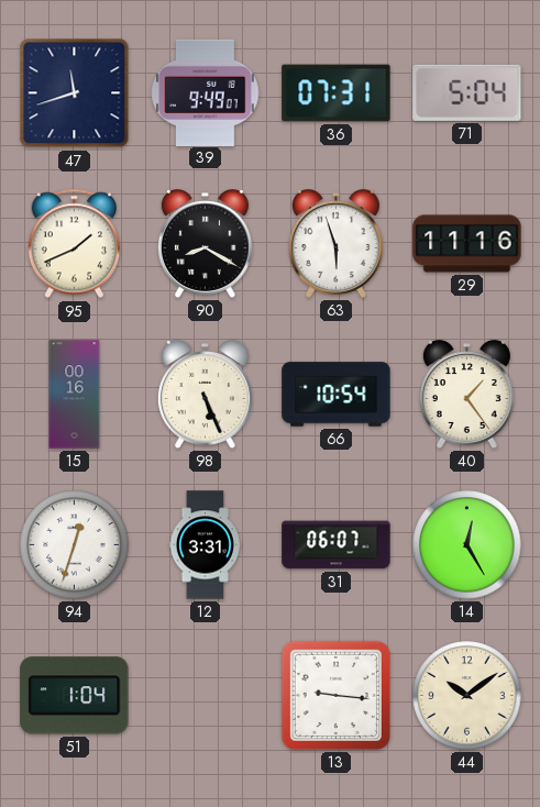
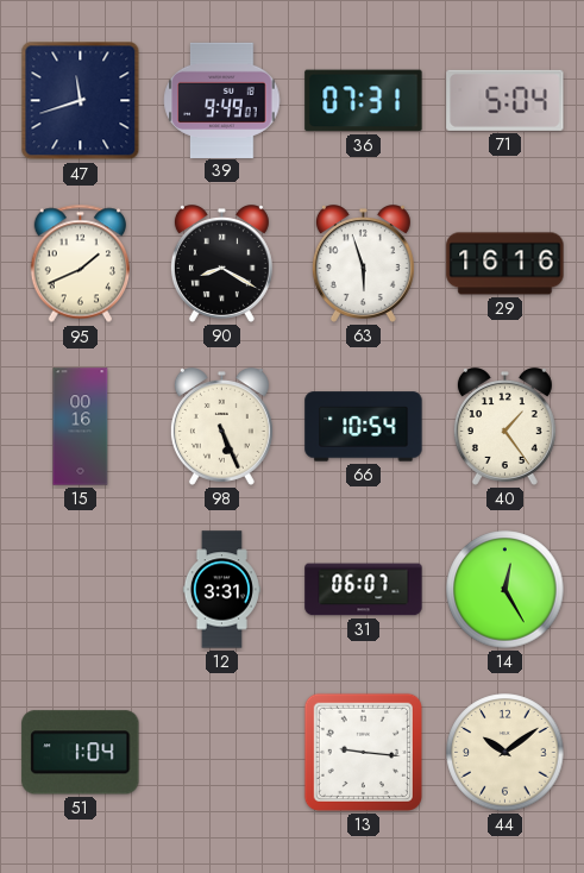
29: 11:16 -> 16:16
94: 12:33 -> none
